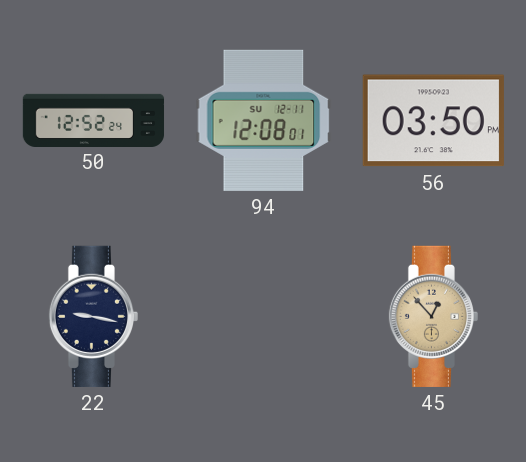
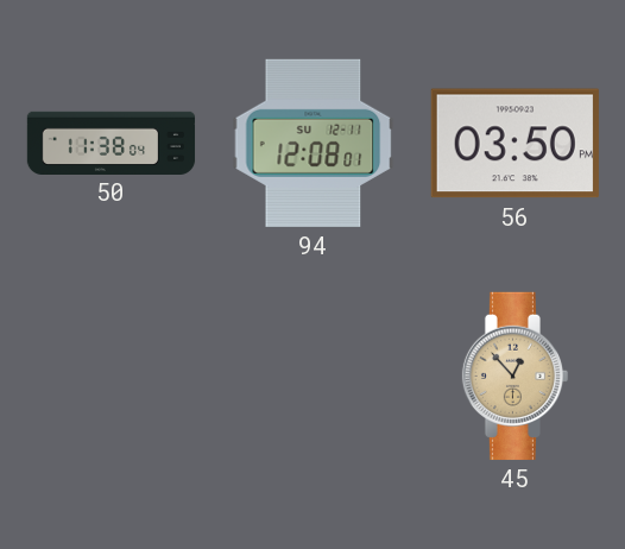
50: 12:52 -> 11:38
22: 9:17 -> none
